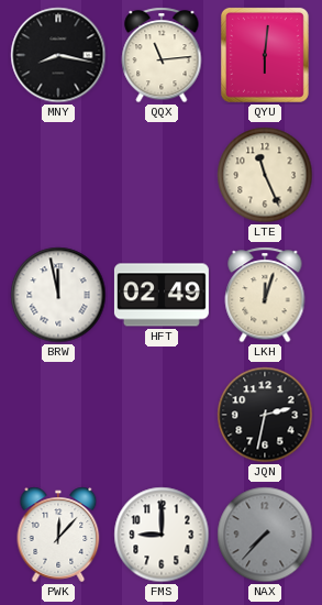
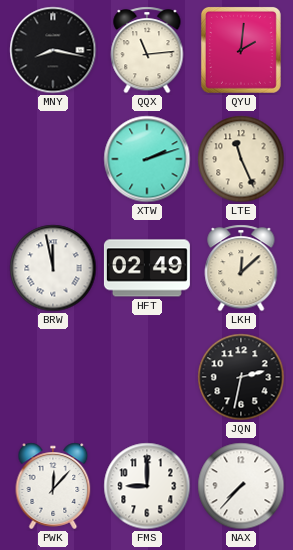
QYU: 6:01 -> 2:01
XTW: none -> 2:12
LKH: 12:03 -> 12:08
NAX dial: grey -> white
